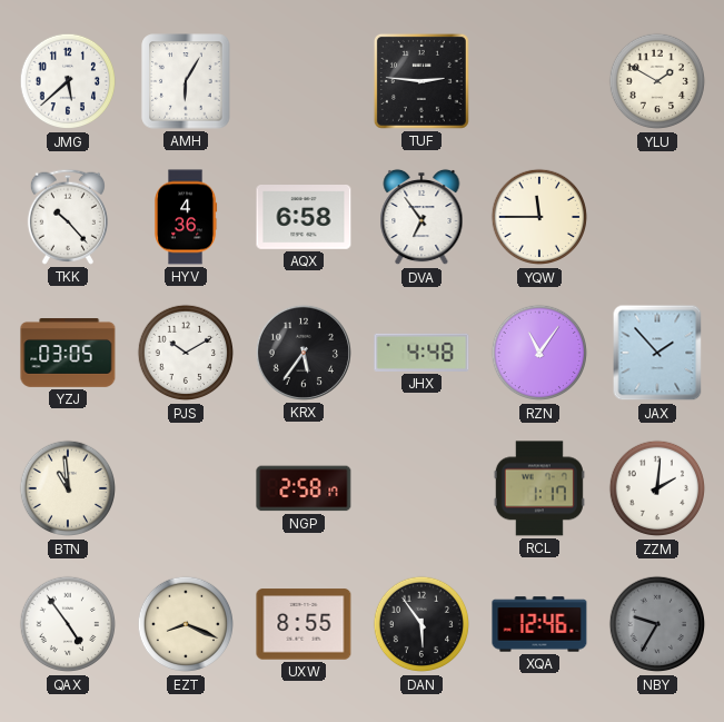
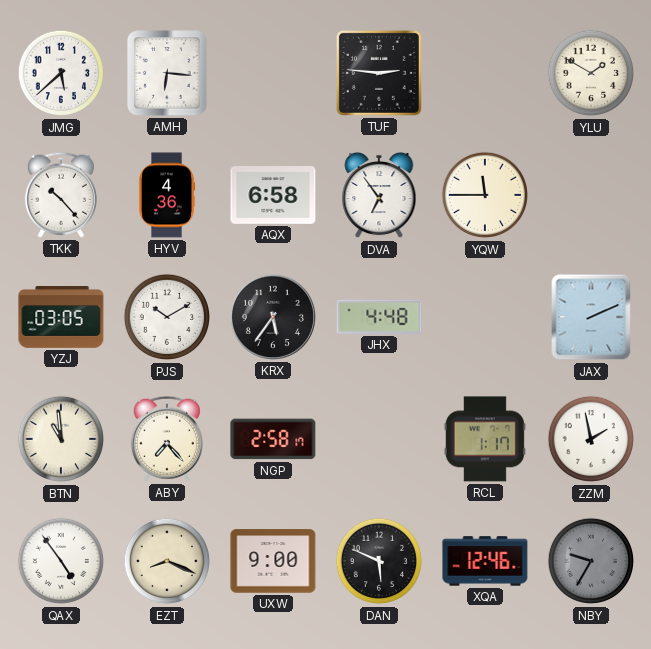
AMH: 6:05 -> 6:16
RZN: 11:06 -> none
JAX: 1:53 -> 2:11
ABY: none -> 7:23
ZZM: 2:01 -> 1:58
UXW: 8:55 -> 9:00
DAN: 5:54 -> 5:49
